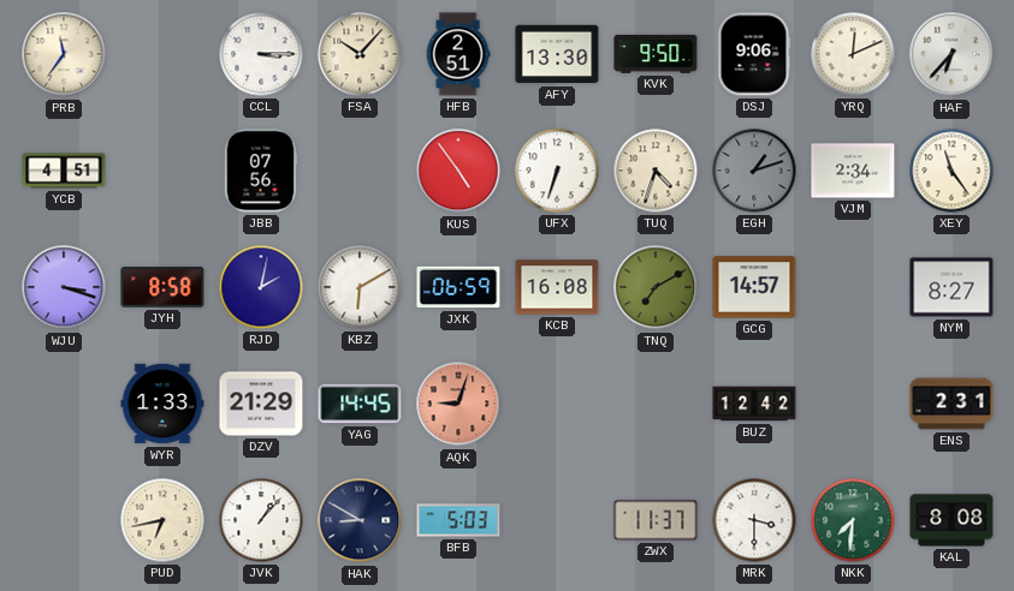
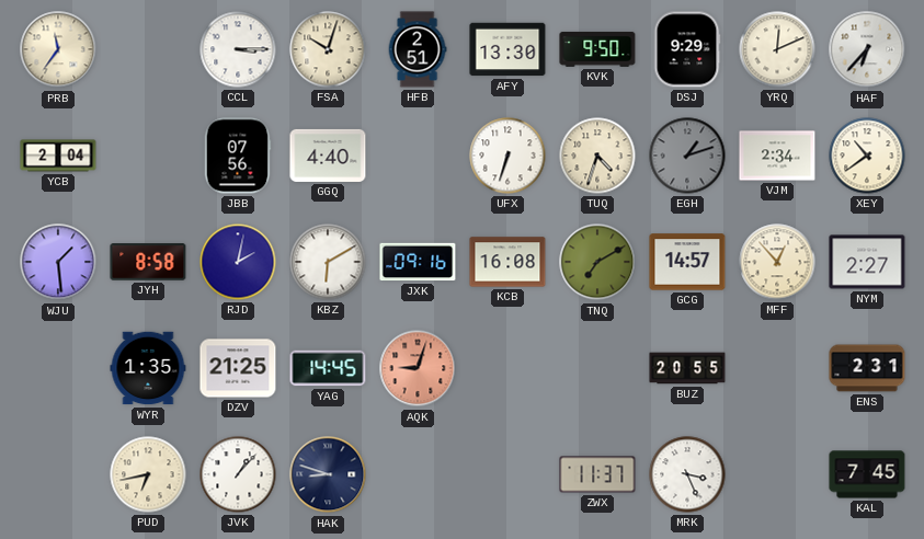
FSA: 10:07 -> 10:03
DSJ: 9:06 -> 9:29
YCB: 4:51 -> 2:04
GGQ: none -> 4:40
KUS: 4:54 -> none
XEY: 11:24 -> 10:39
WJU: 3:18 -> 1:29
JXK: 06:59 -> 09:16
MFF: none -> 12:53
NYM: 8:27 -> 2:27
WYR: 1:33 -> 1:35
DZV: 21:29 -> 21:25
BUZ: 12:42 -> 20:55
HAK: 8:50 -> 8:48
BFB: 5:03 -> none
MRK: 3:30 -> 3:26
NKK: 7:31 -> none
KAL: 8:08 -> 7:45
